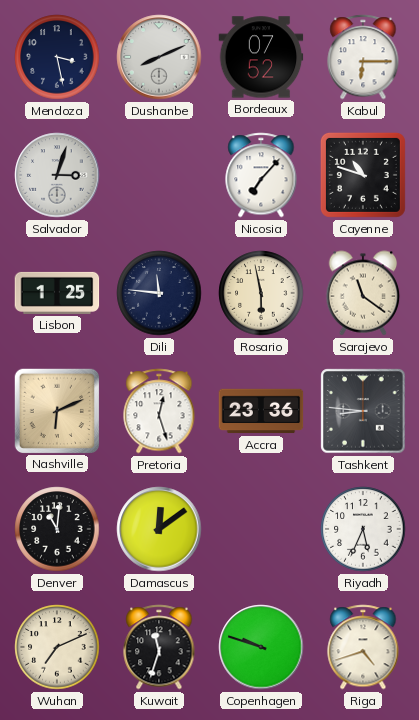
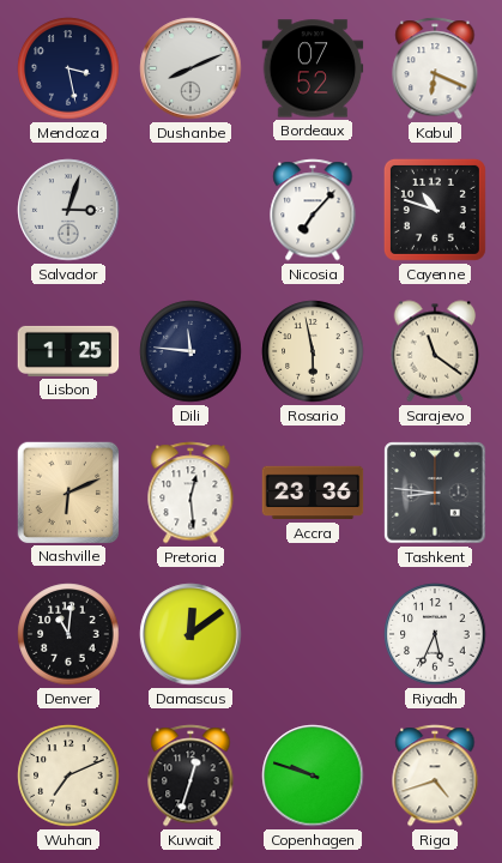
Kabul: 6:15 -> 6:19
Pretoria: 12:27 -> 12:29
Kuwait: 11:33 -> 12:33
